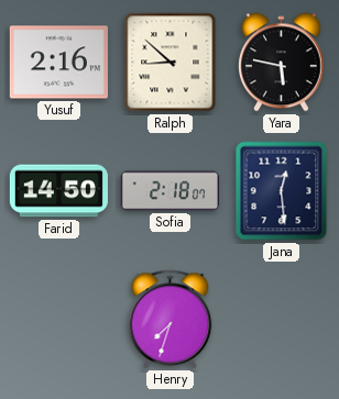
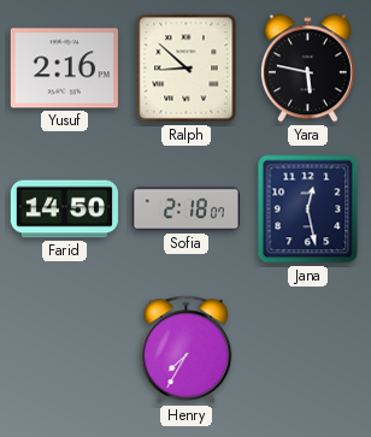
Jana: 12:29 -> 12:28
Henry: 7:33 -> 7:35
